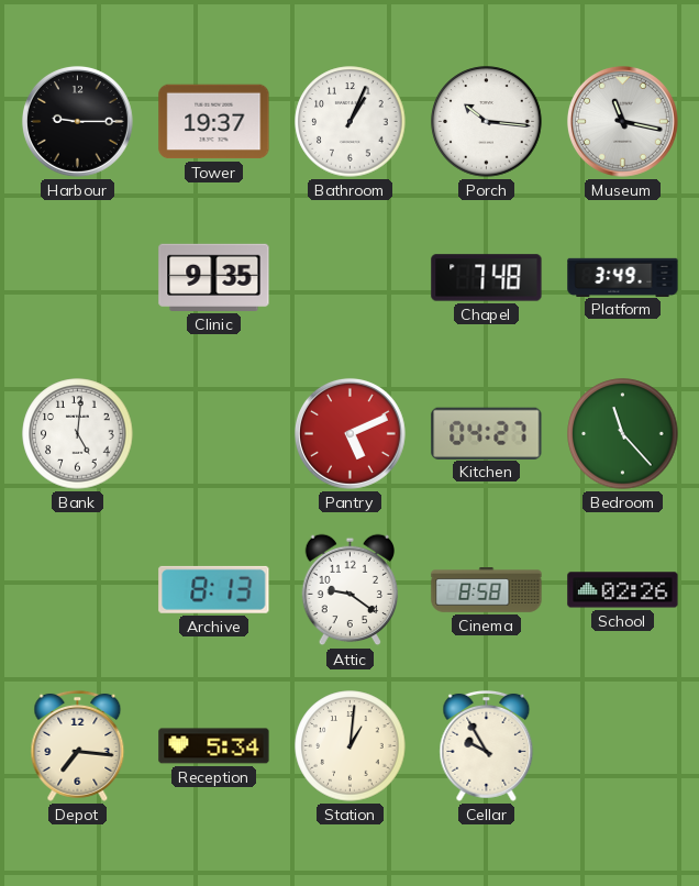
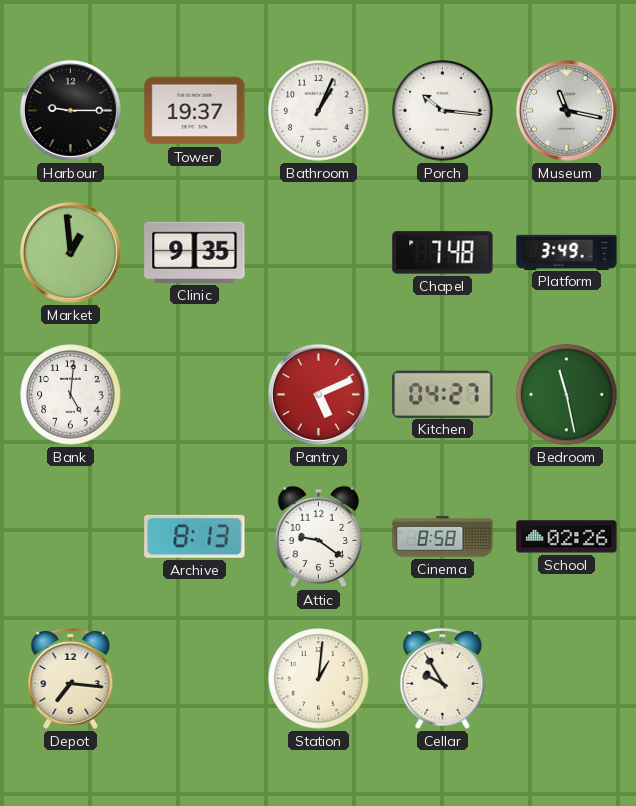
Market: none -> 12:59
Bedroom: 11:23 -> 11:28
Reception: 5:34 -> none
